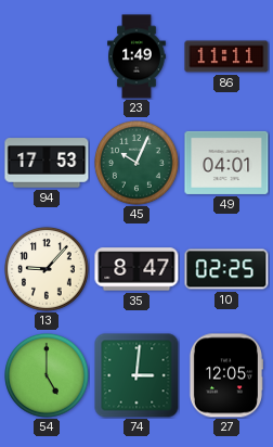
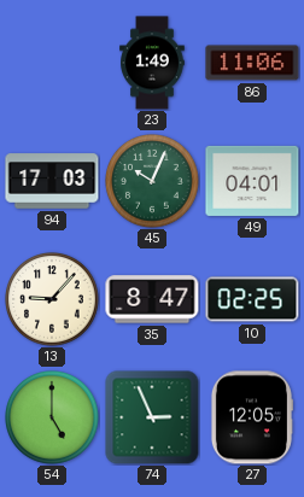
86: 11:11 -> 11:06
94: 17:53 -> 17:03
74: 3:01 -> 2:56
